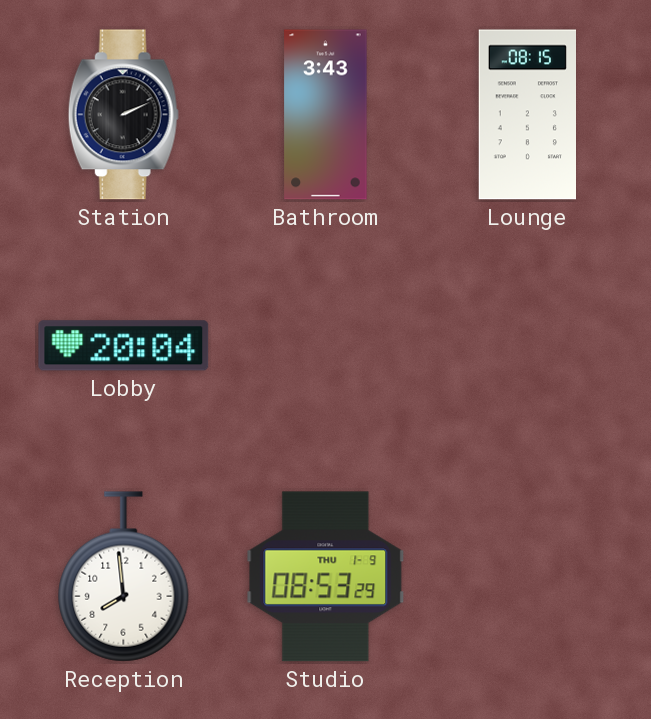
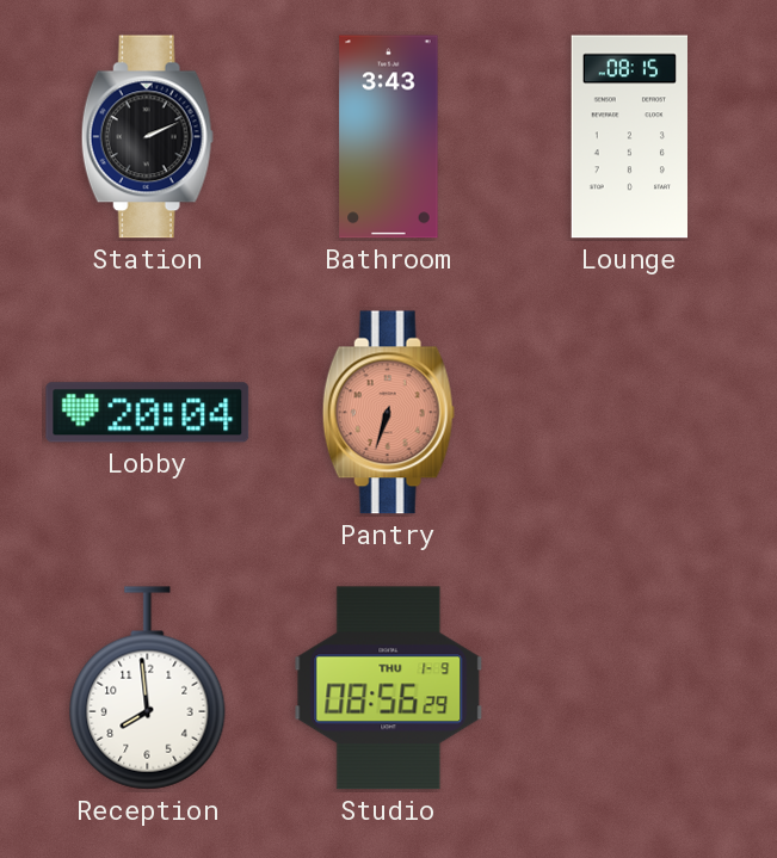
Pantry: none -> 6:33
Studio: 08:53 -> 08:56
